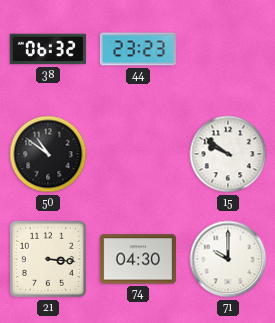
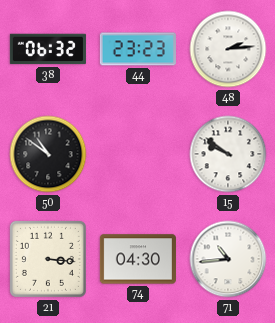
48: none -> 2:14
71: 10:00 -> 10:44
